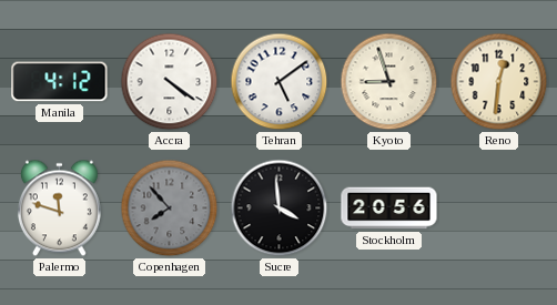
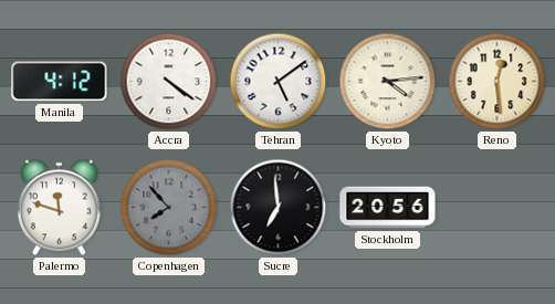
Kyoto: 8:57 -> 4:14
Reno: 12:31 -> 12:29
Sucre: 3:59 -> 6:59
